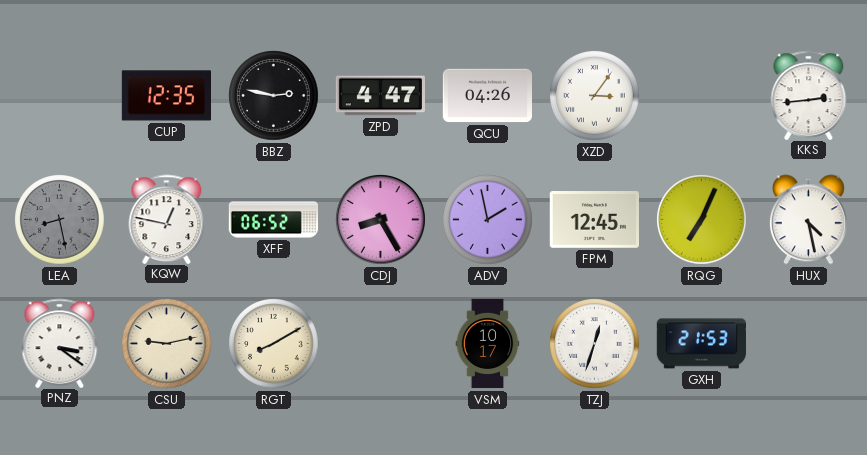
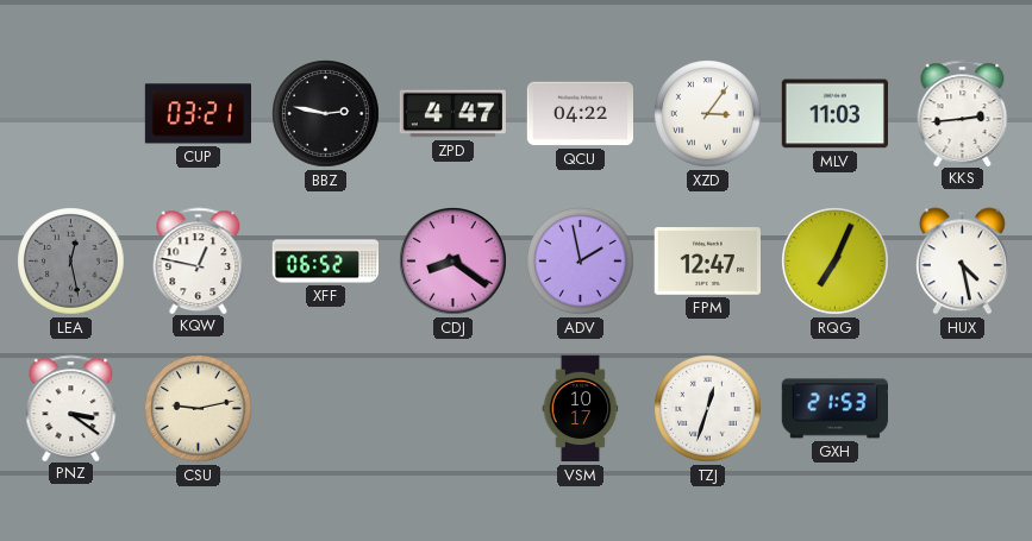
CUP: 12:35 -> 03:21
QCU: 04:26 -> 04:22
MLV: none -> 11:03
LEA: 8:28 -> 12:28
CDJ: 8:25 -> 8:21
FPM: 12:45 -> 12:47
RGT: 8:10 -> none
